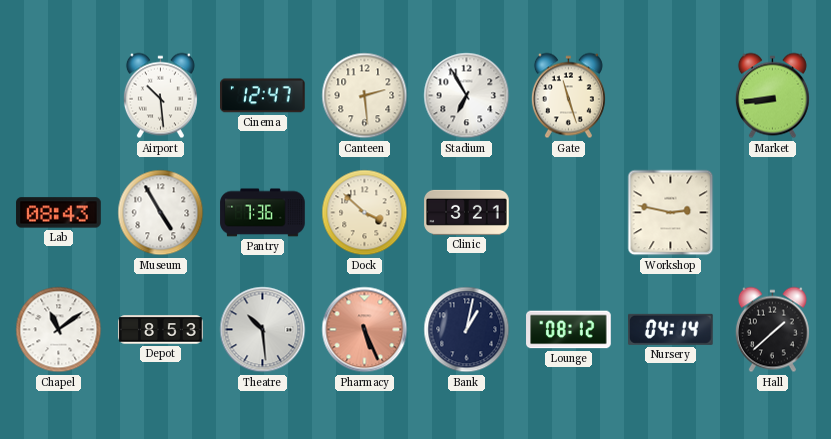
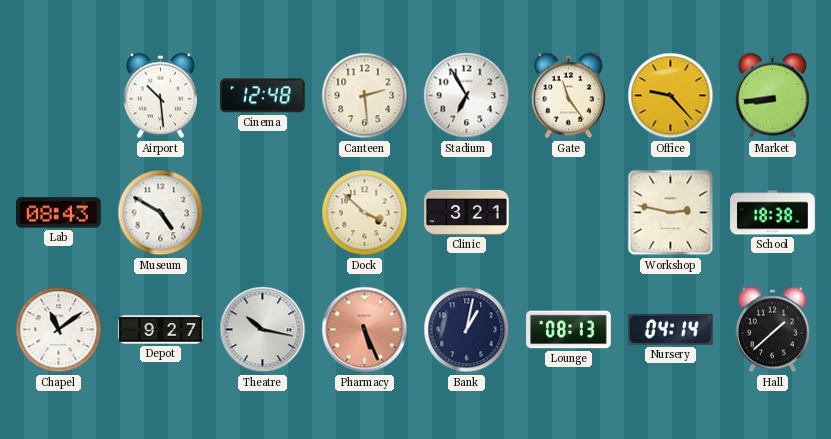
Cinema: 12:47 -> 12:48
Gate: 11:27 -> 11:24
Office: none -> 9:23
Museum: 4:55 -> 4:50
Pantry: 7:36 -> none
School: none -> 18:38
Depot: 8:53 -> 9:27
Theatre: 10:29 -> 10:17
Lounge: 08:12 -> 08:13
